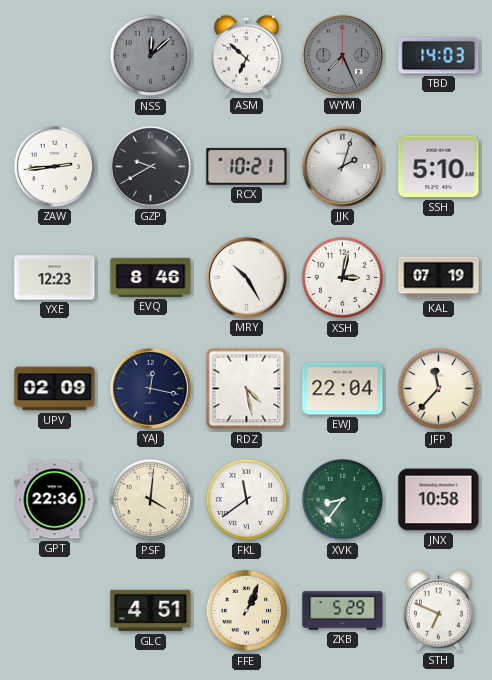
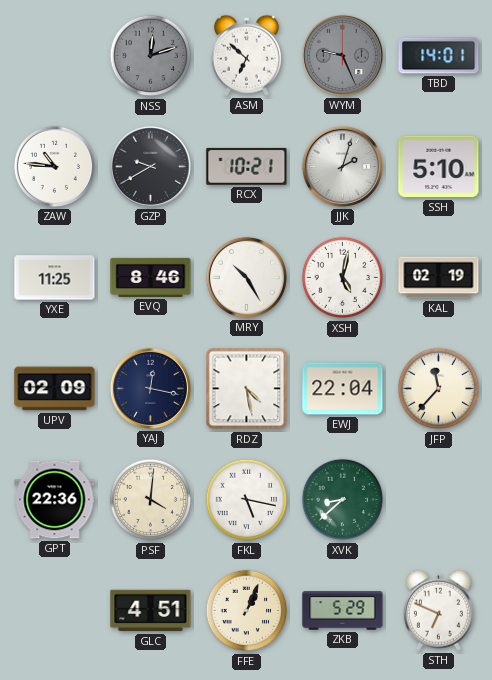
NSS: 12:08 -> 12:12
WYM: 7:26 -> 9:26
TBD: 14:03 -> 14:01
ZAW: 2:44 -> 10:46
YXE: 12:23 -> 11:25
XSH: 3:02 -> 5:02
KAL: 07:19 -> 02:19
FKL: 11:39 -> 5:17
XVK: 8:36 -> 8:38
JNX: 10:58 -> none
